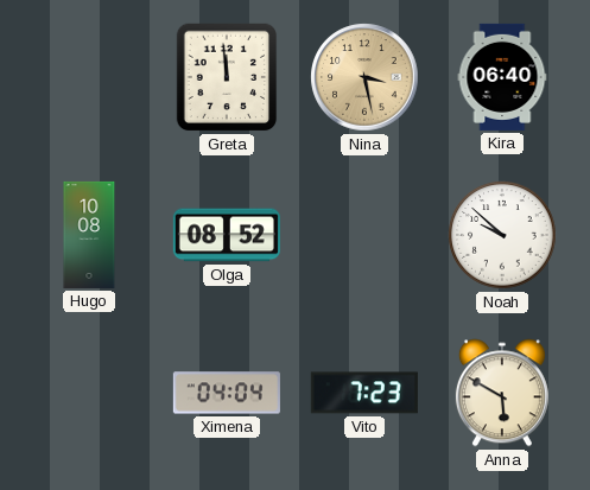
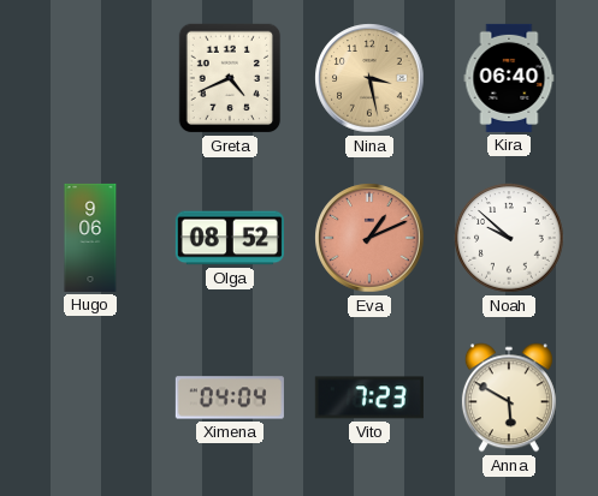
Greta: 11:59 -> 4:41
Hugo: 10:08 -> 9:06
Eva: none -> 1:11
